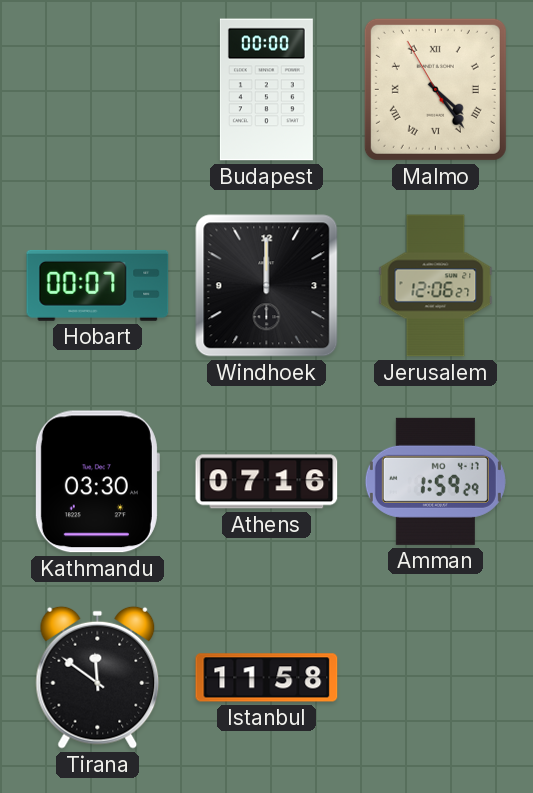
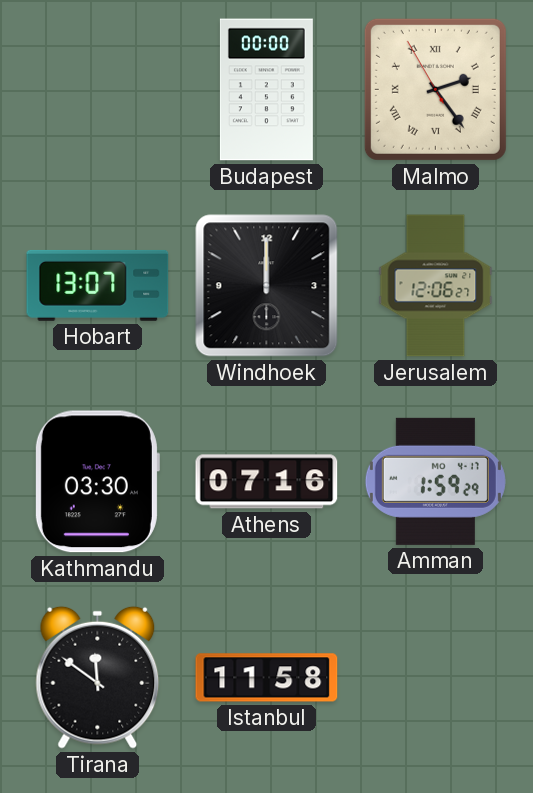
Malmo: 4:23 -> 2:23
Hobart: 00:07 -> 13:07
